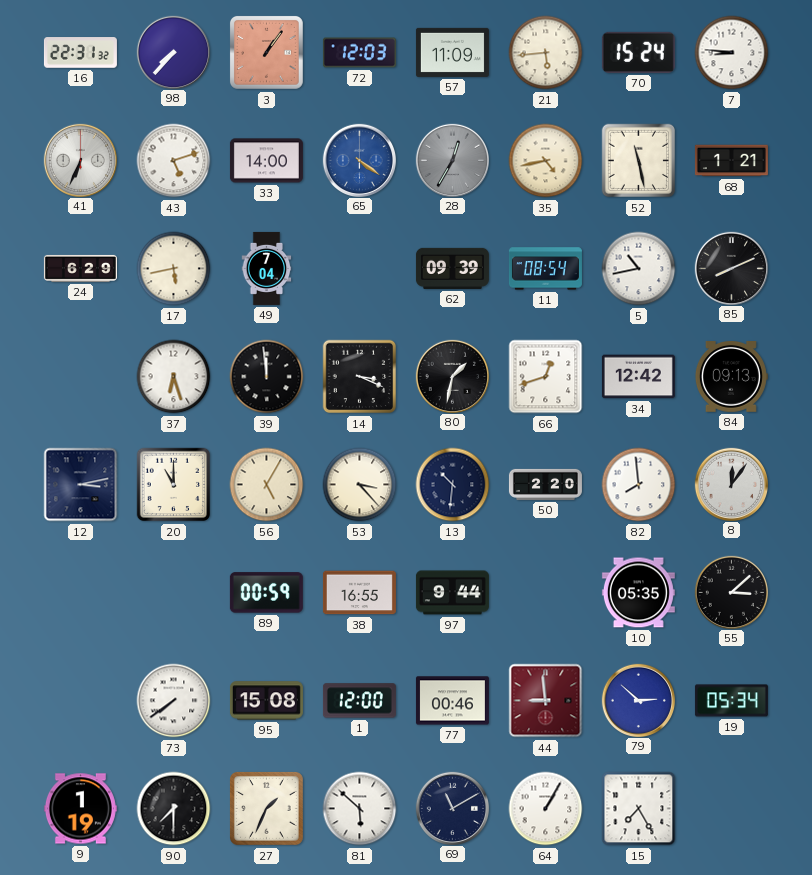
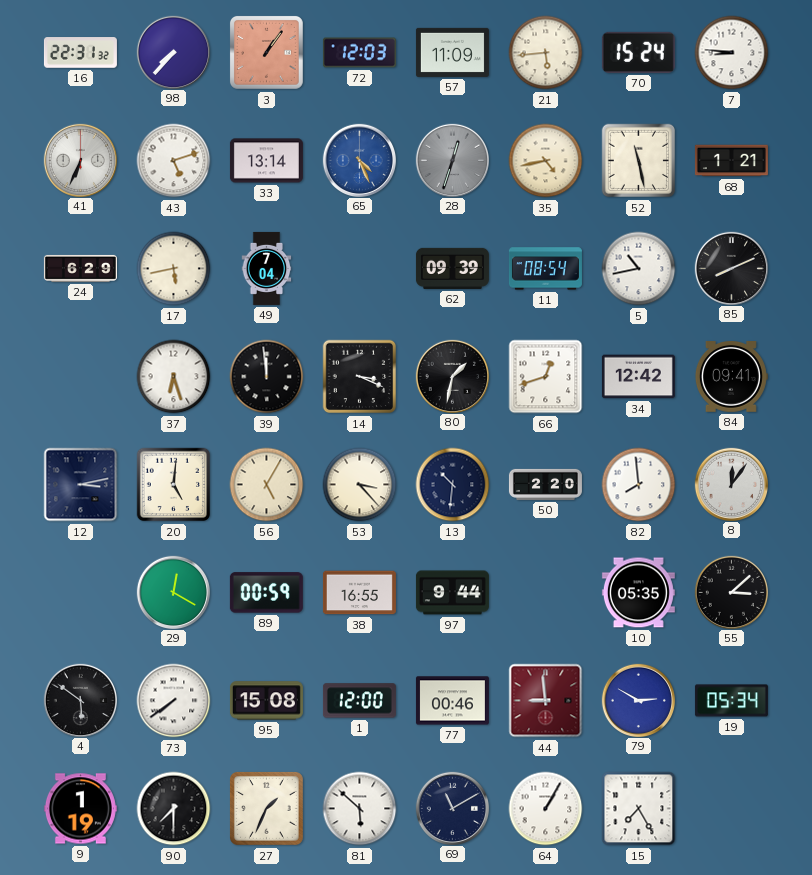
33: 14:00 -> 13:14
65: 4:21 -> 4:26
28: 12:35 -> 12:33
84: 09:13 -> 09:41
20: 11:00 -> 5:01
29: none -> 12:20
4: none -> 5:51
79: 2:52 -> 2:50
